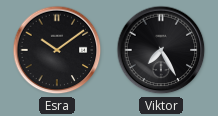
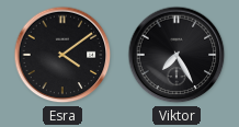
Esra: 10:09 -> 4:09
